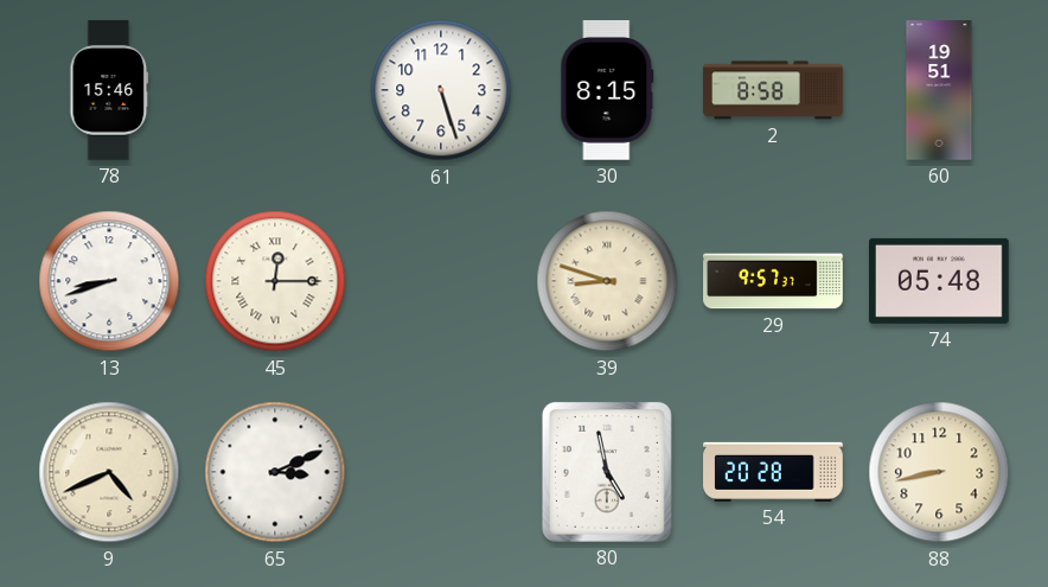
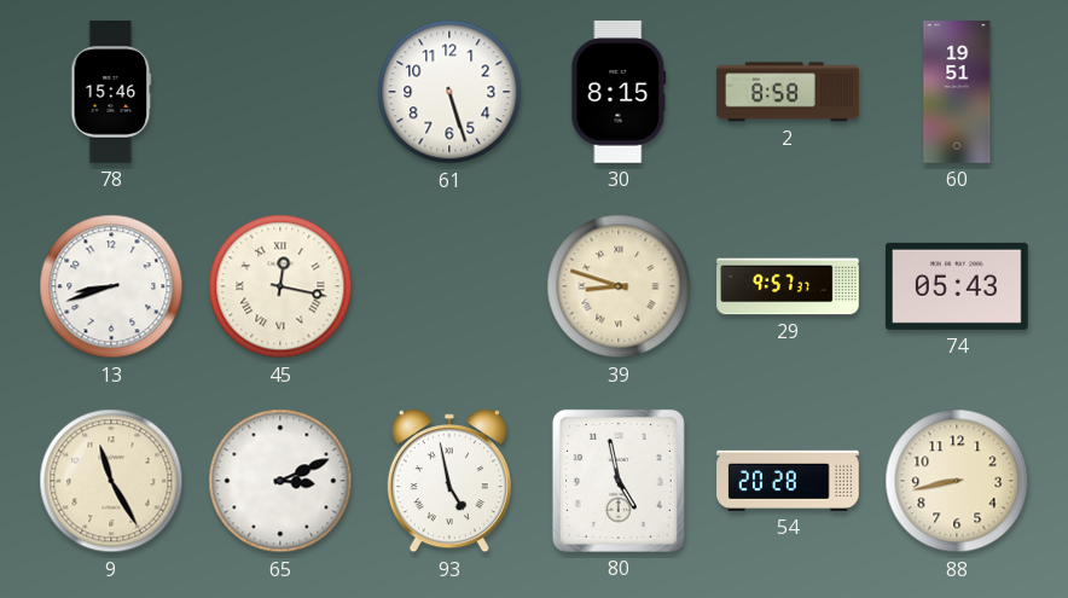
45: 12:15 -> 12:17
74: 05:48 -> 05:43
9: 4:41 -> 11:25
93: none -> 4:58
